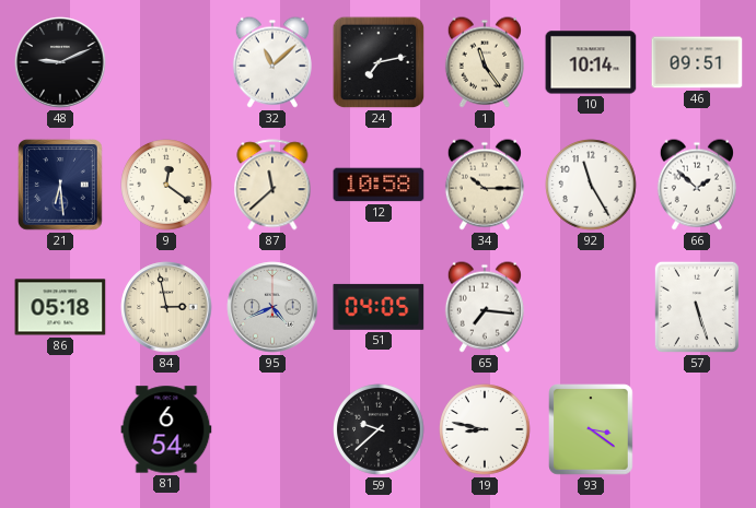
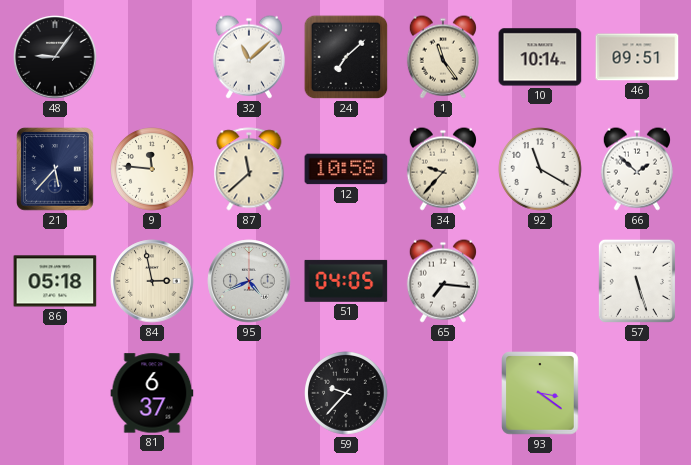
48: 9:11 -> 9:06
24: 7:13 -> 7:08
21: 6:29 -> 5:37
9: 12:21 -> 11:46
34: 10:15 -> 9:37
92: 11:25 -> 11:20
81: 6:54 -> 6:37
59: 9:38 -> 9:37
19: 8:47 -> none
